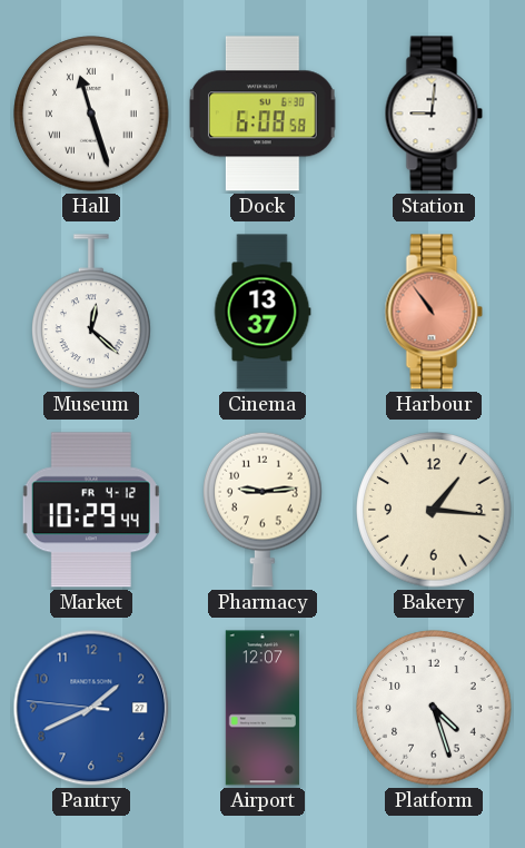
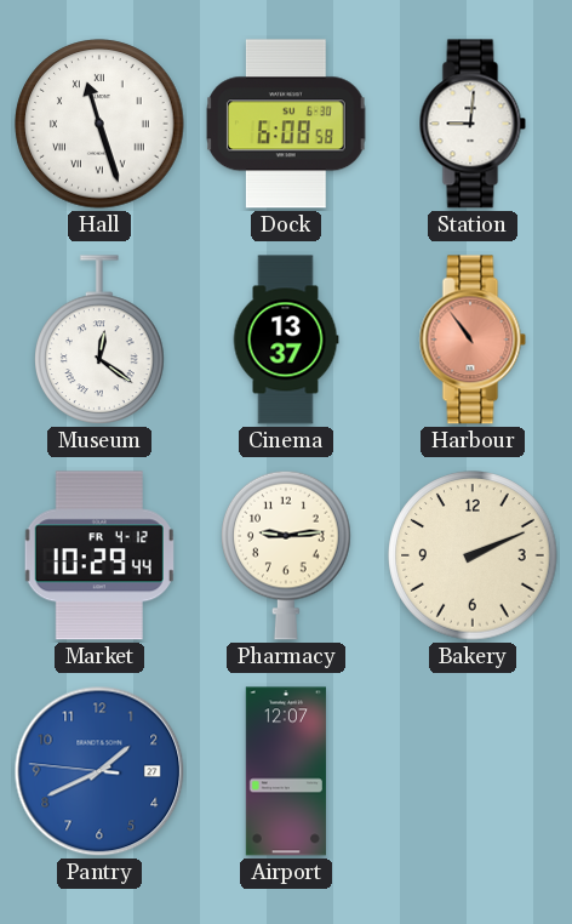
Museum: 12:22 -> 12:21
Bakery: 1:16 -> 2:11
Platform: 4:27 -> none
